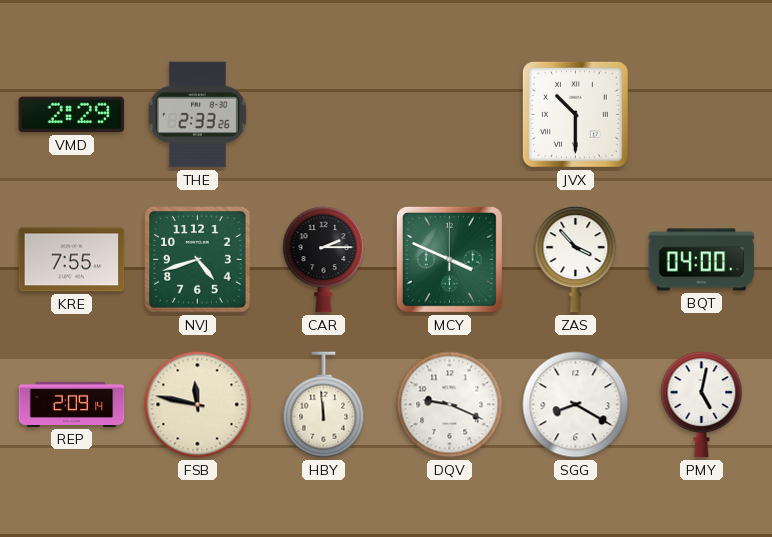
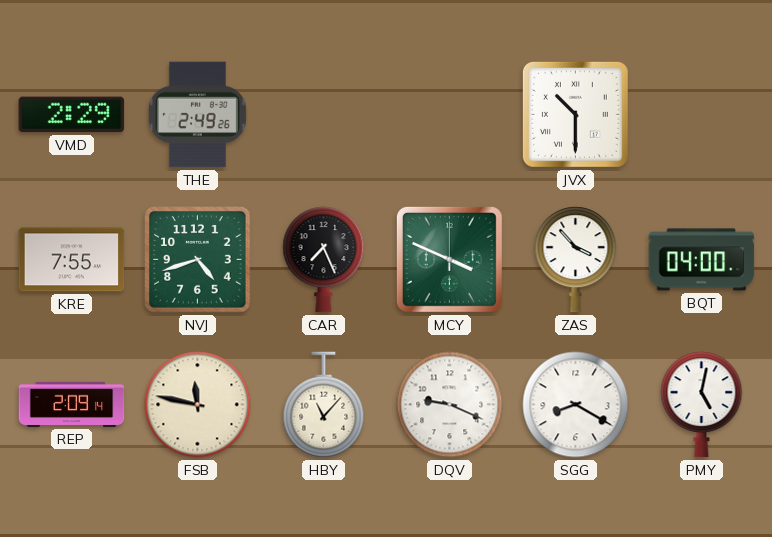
THE: 2:33 -> 2:49
CAR: 2:15 -> 7:26
HBY: 11:59 -> 11:07
